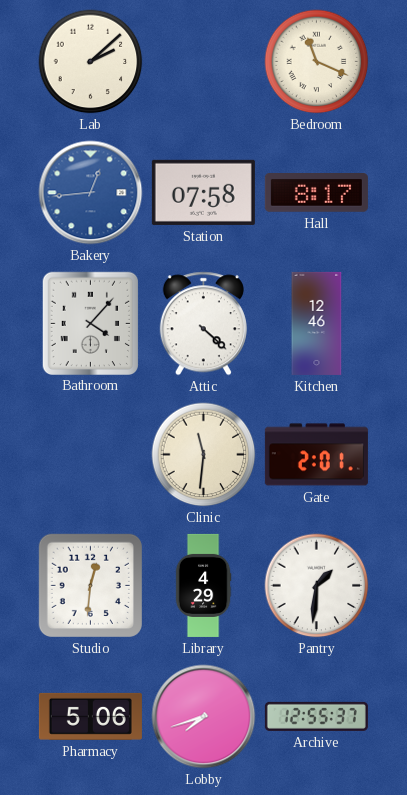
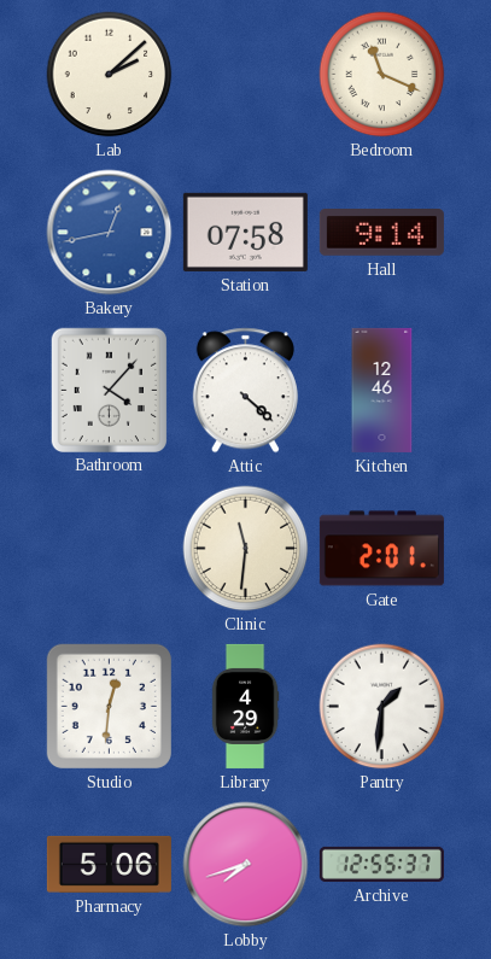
Bakery: 12:44 -> 12:43
Hall: 8:17 -> 9:14
